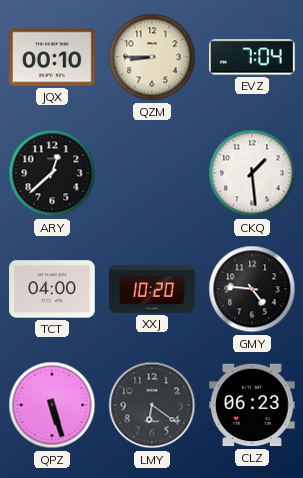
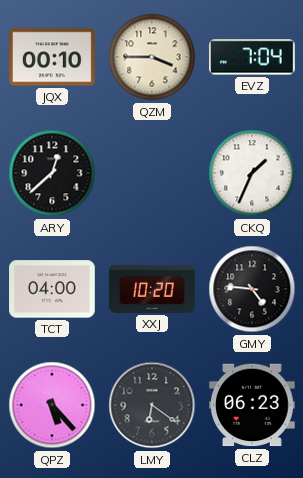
QZM: 8:45 -> 3:45
CKQ: 1:29 -> 1:34
QPZ: 5:27 -> 5:23
